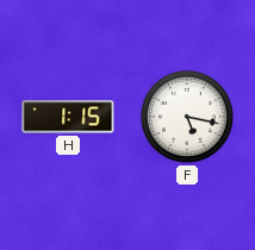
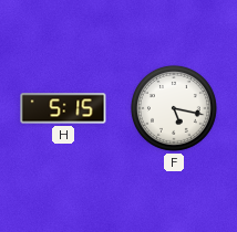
H: 1:15 -> 5:15
